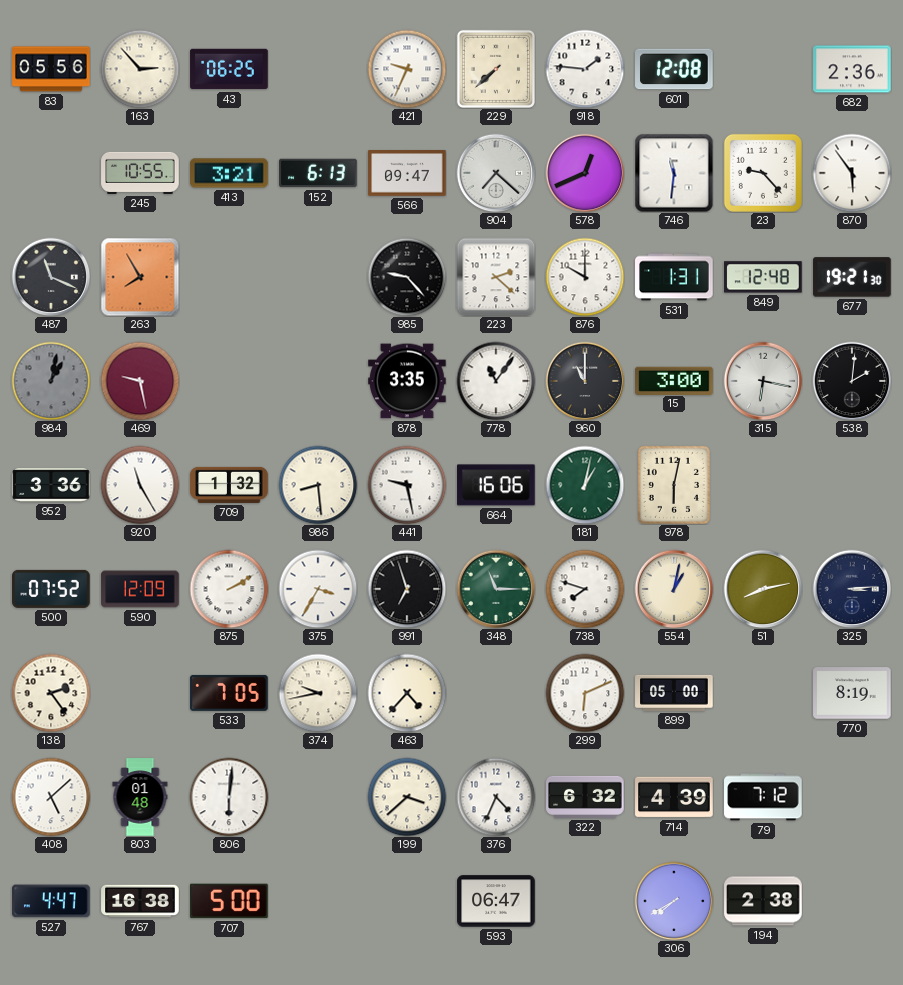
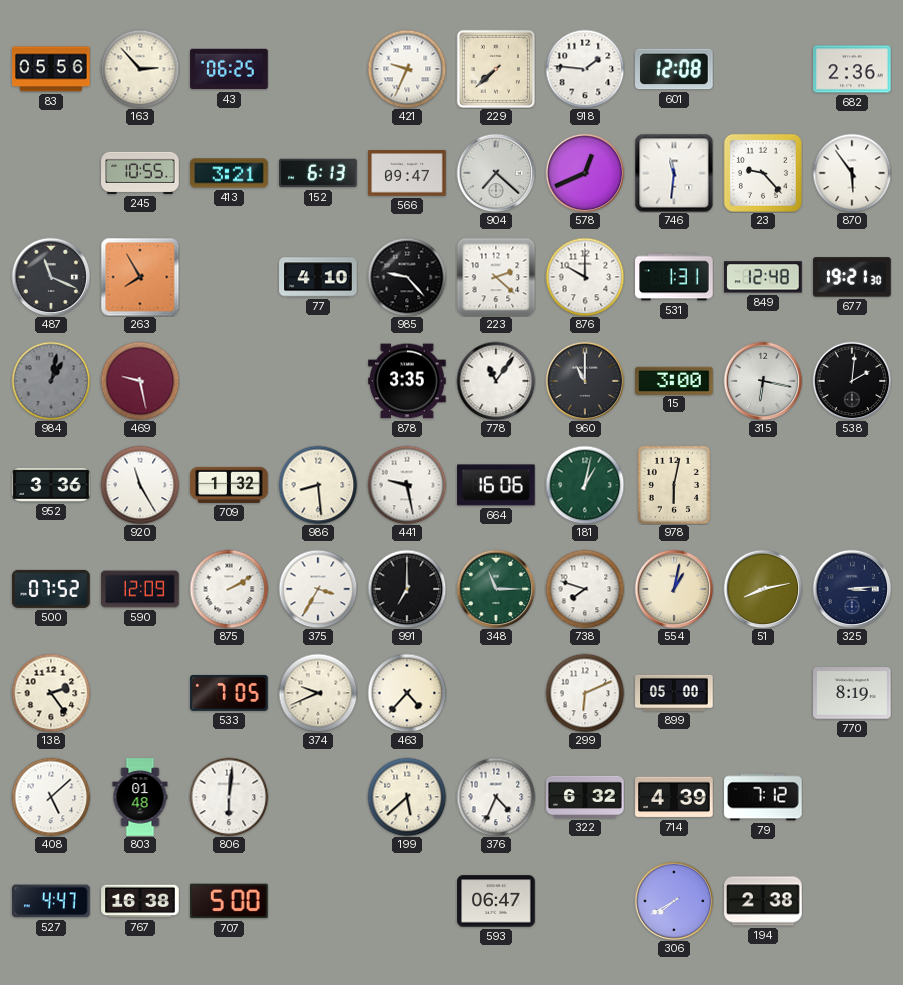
77: none -> 4:10
991: 6:57 -> 7:00
374: 9:43 -> 9:41
199: 3:38 -> 5:38
